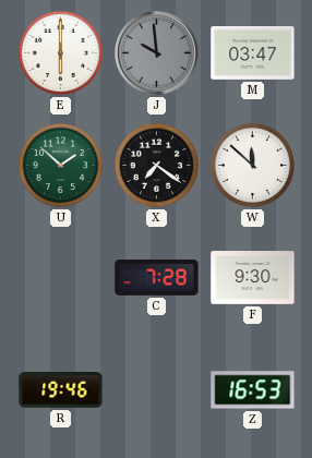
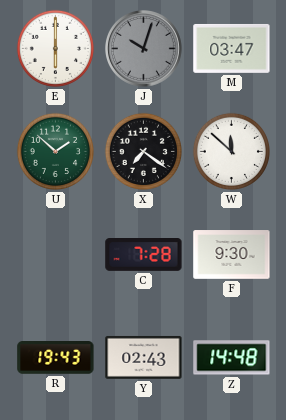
J: 9:59 -> 10:03
R: 19:46 -> 19:43
Y: none -> 02:43
Z: 16:53 -> 14:48
